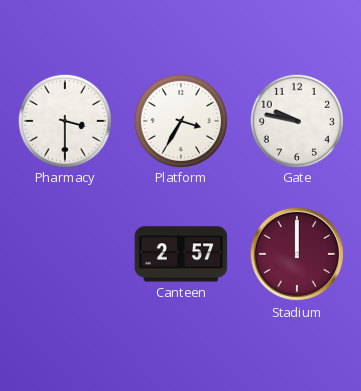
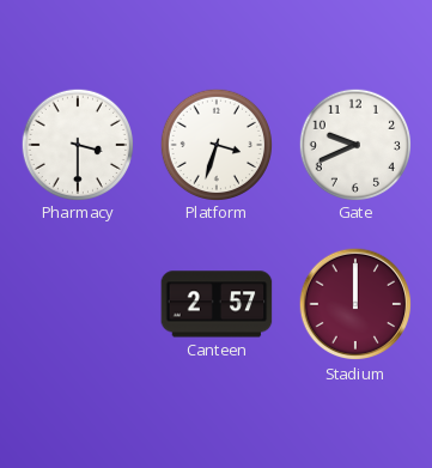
Platform: 3:35 -> 3:33
Gate: 9:47 -> 9:41
